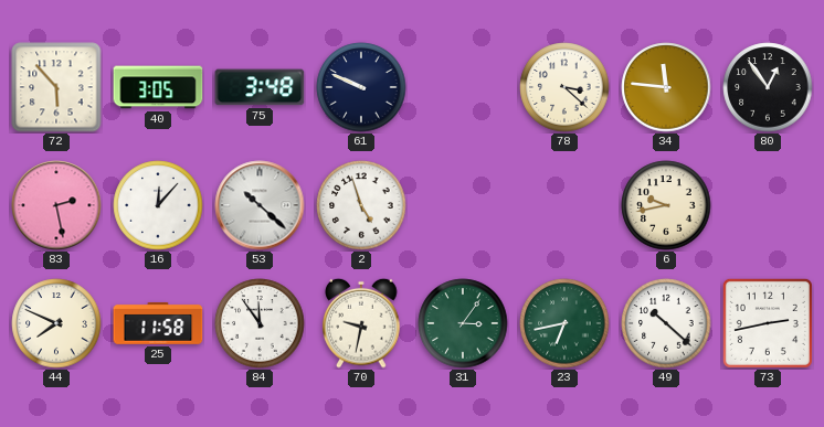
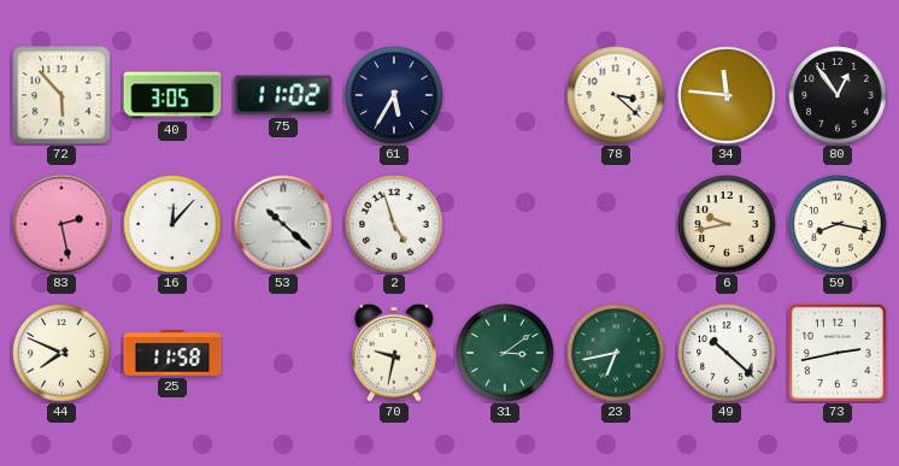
75: 3:48 -> 11:02
61: 9:49 -> 5:35
59: none -> 8:17
84: 11:54 -> none
31: 3:06 -> 3:09
